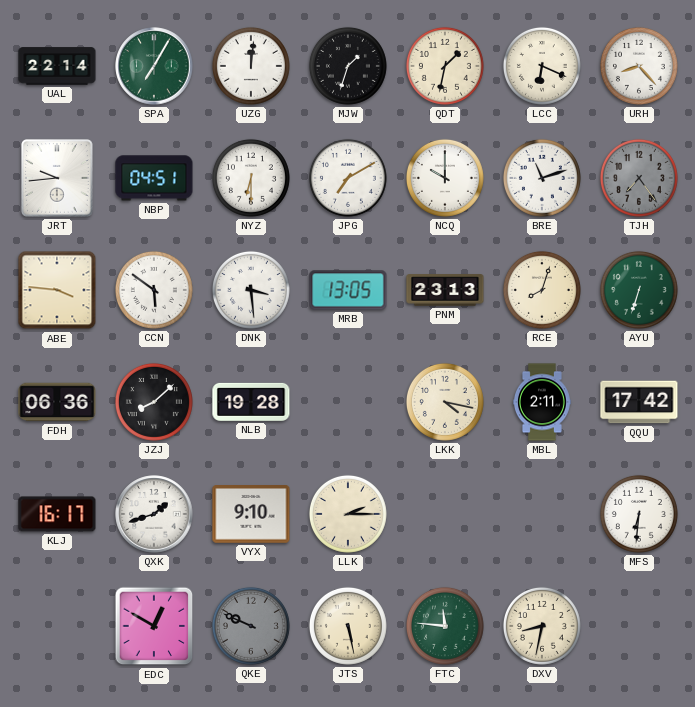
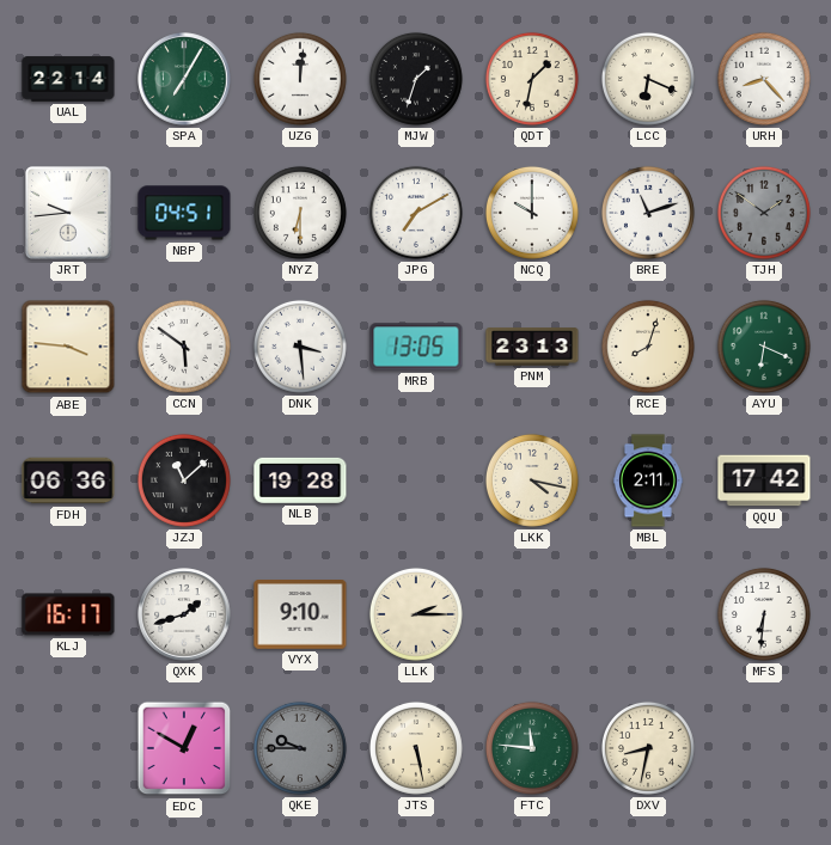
TJH: 7:24 -> 1:51
AYU: 6:33 -> 6:19
JZJ: 8:08 -> 11:08
QKE: 9:49 -> 9:45
